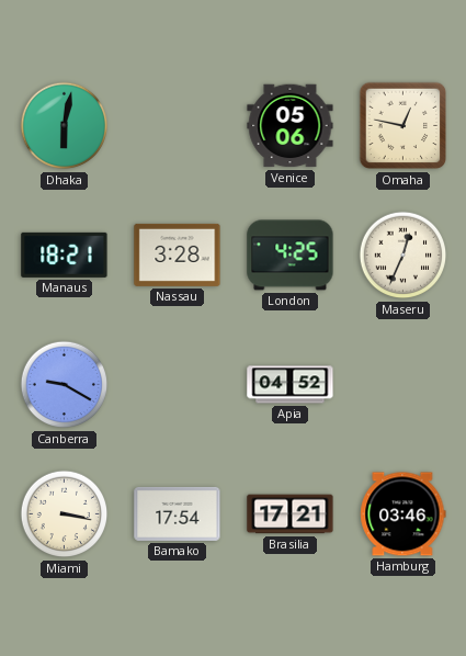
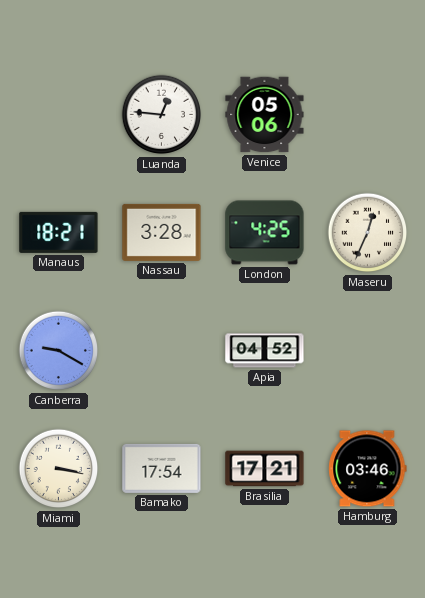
Dhaka: 6:02 -> none
Luanda: none -> 12:46
Omaha: 12:47 -> none
